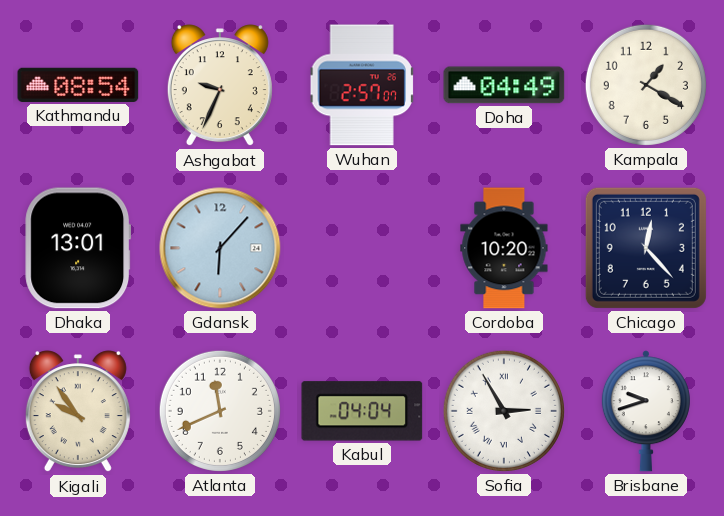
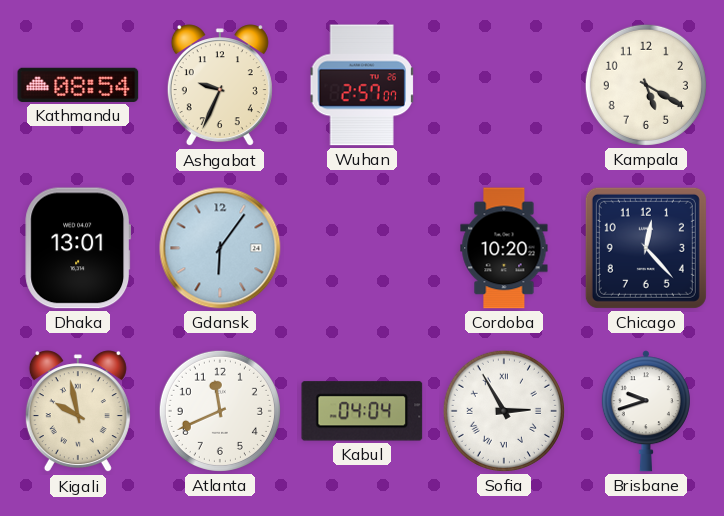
Doha: 04:49 -> none
Kampala: 1:20 -> 5:20
Gdansk: 6:07 -> 6:06
Kigali: 9:54 -> 9:58
